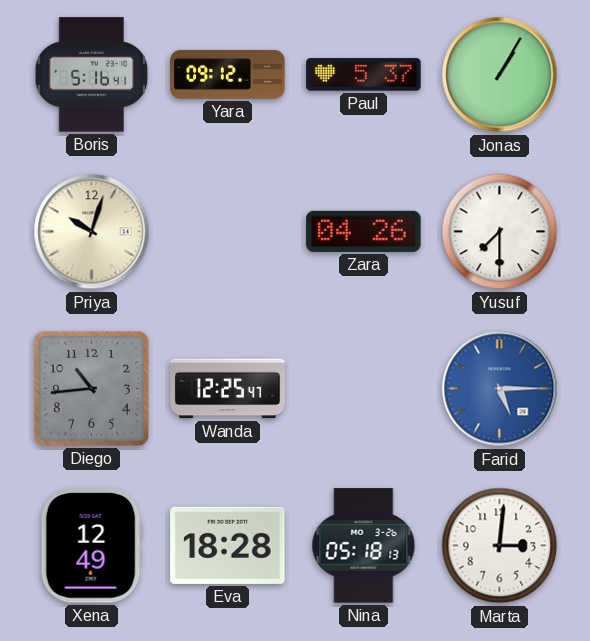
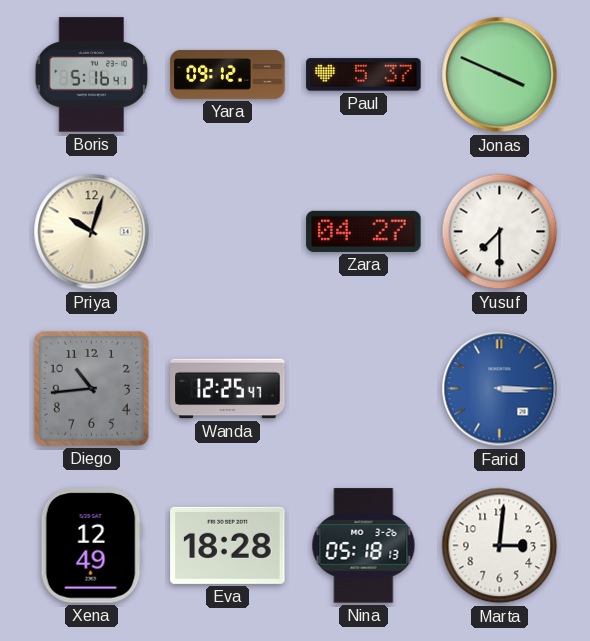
Jonas: 1:05 -> 3:49
Zara: 04:26 -> 04:27
Farid: 5:15 -> 3:15
